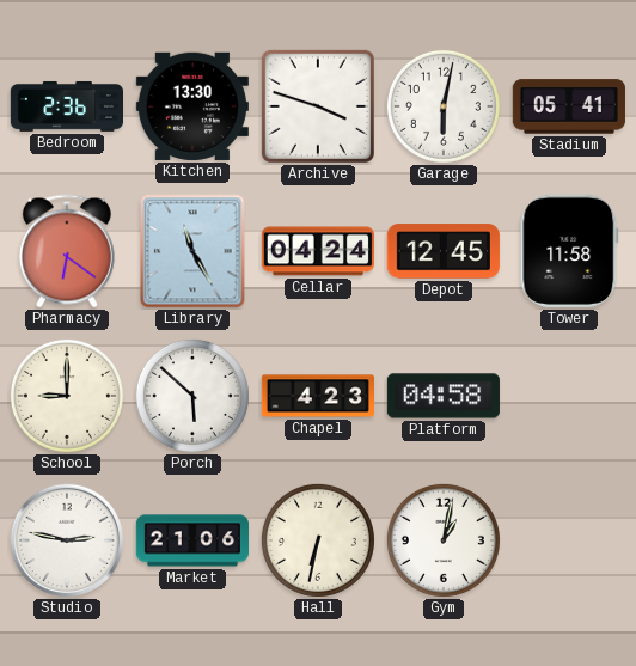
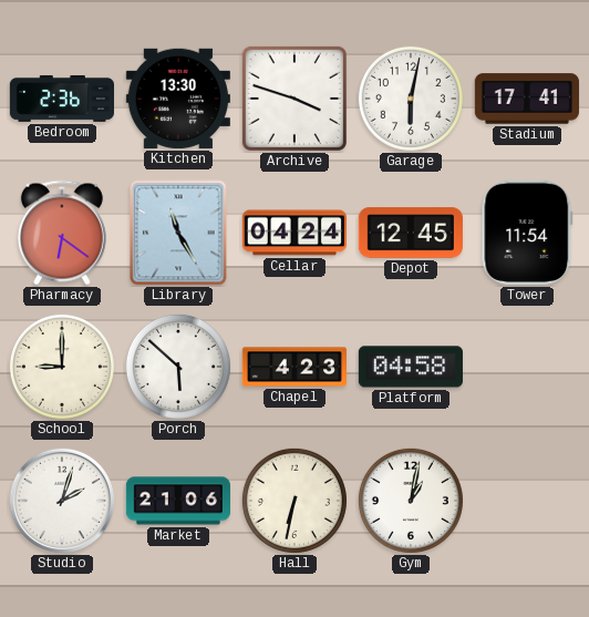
Stadium: 05:41 -> 17:41
Tower: 11:58 -> 11:54
Studio: 2:47 -> 2:03
